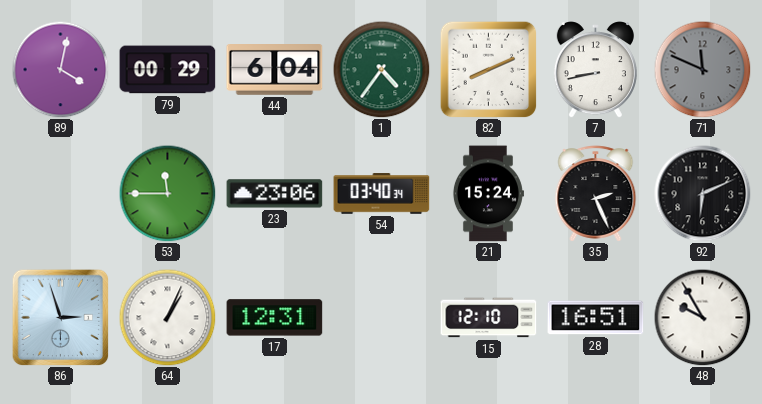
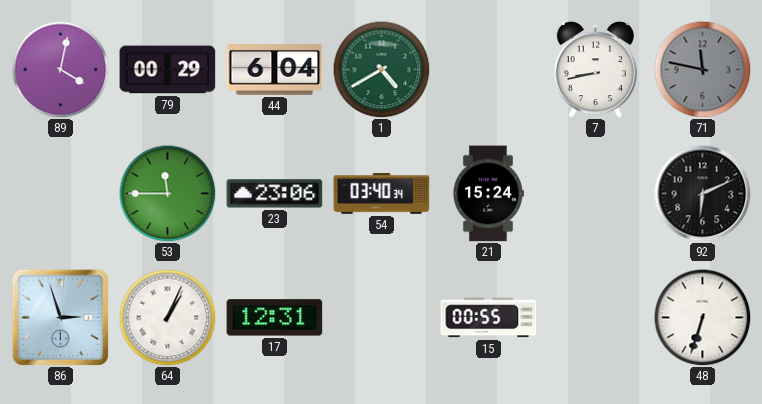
1: 4:36 -> 4:40
82: 8:11 -> none
71: 11:49 -> 11:47
35: 2:26 -> none
15: 12:10 -> 00:55
28: 16:51 -> none
48: 9:55 -> 6:33
